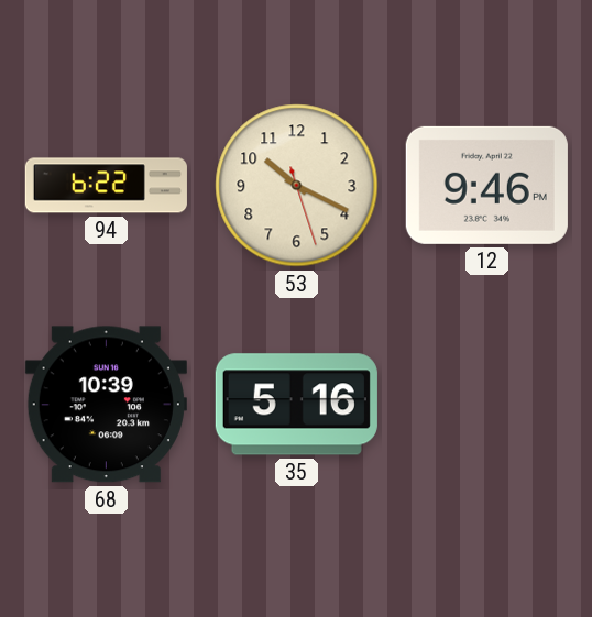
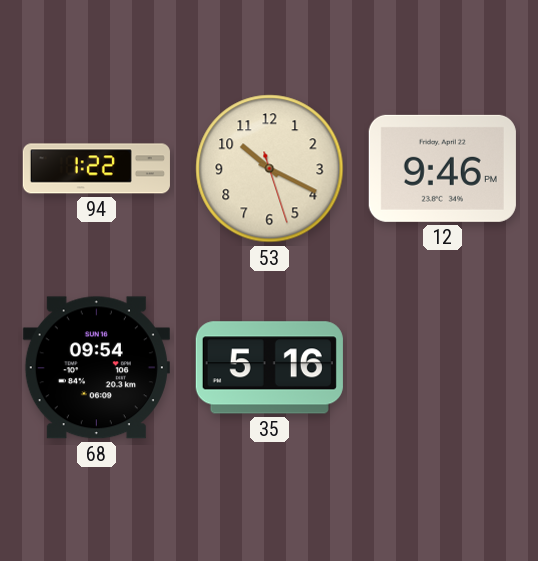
94: 6:22 -> 1:22
68: 10:39 -> 09:54
